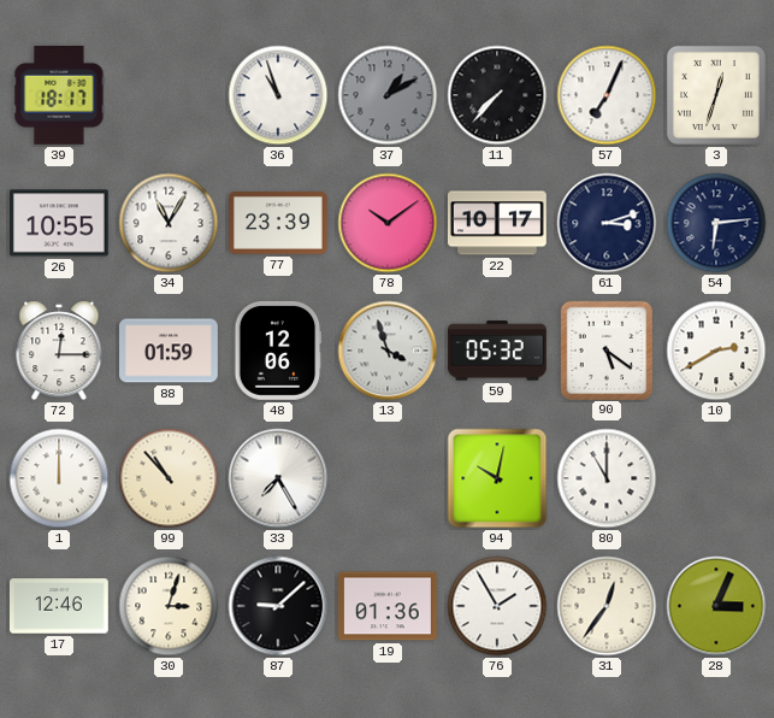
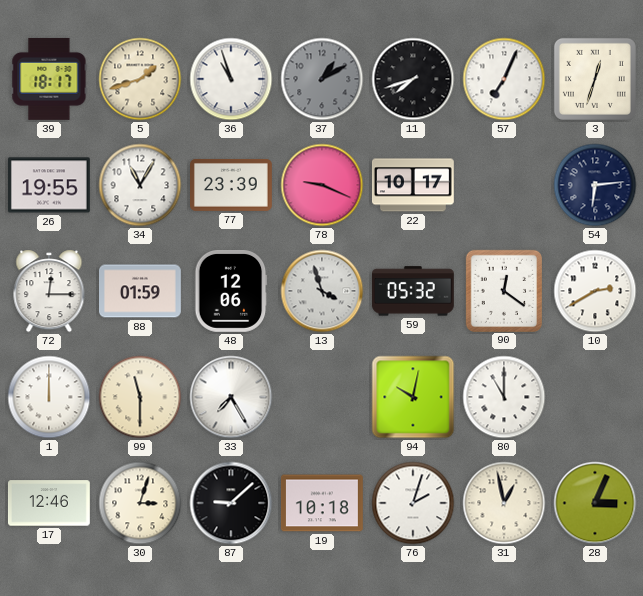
5: none -> 1:42
11: 7:37 -> 7:42
26: 10:55 -> 19:55
78: 10:09 -> 9:19
61: 3:12 -> none
90: 5:21 -> 12:21
99: 10:53 -> 11:30
19: 01:36 -> 10:18
76: 1:55 -> 2:03
31: 12:36 -> 12:58
